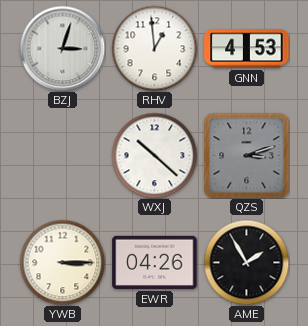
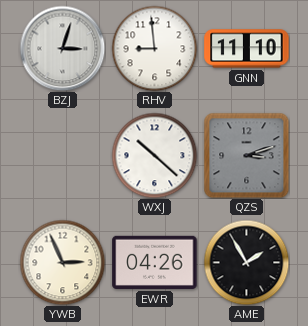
RHV: 12:59 -> 8:59
GNN: 4:53 -> 11:10
YWB: 3:15 -> 2:56
